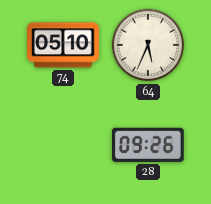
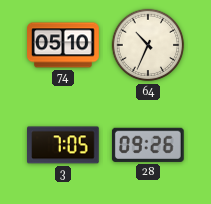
64: 5:34 -> 10:34
3: none -> 7:05
